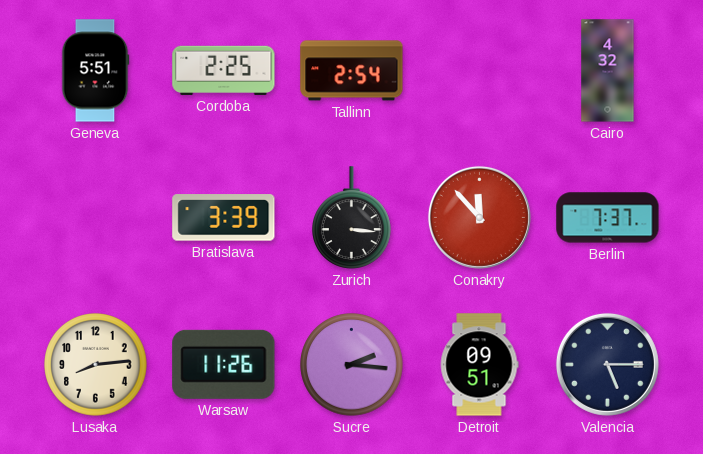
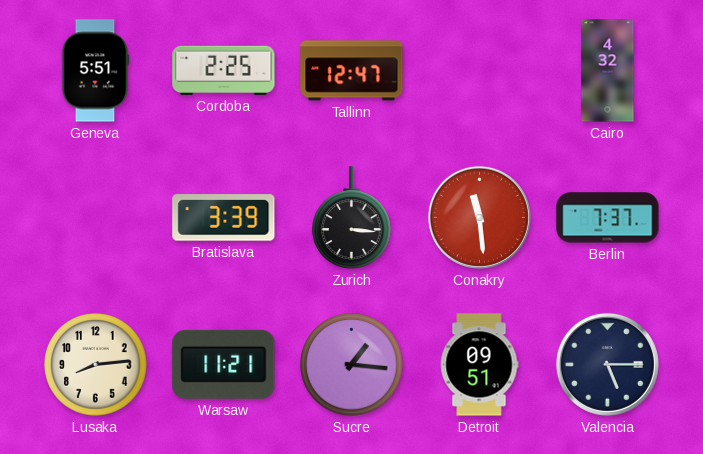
Tallinn: 2:54 -> 12:47
Conakry: 11:53 -> 11:29
Warsaw: 11:26 -> 11:21
Sucre: 2:16 -> 1:16
